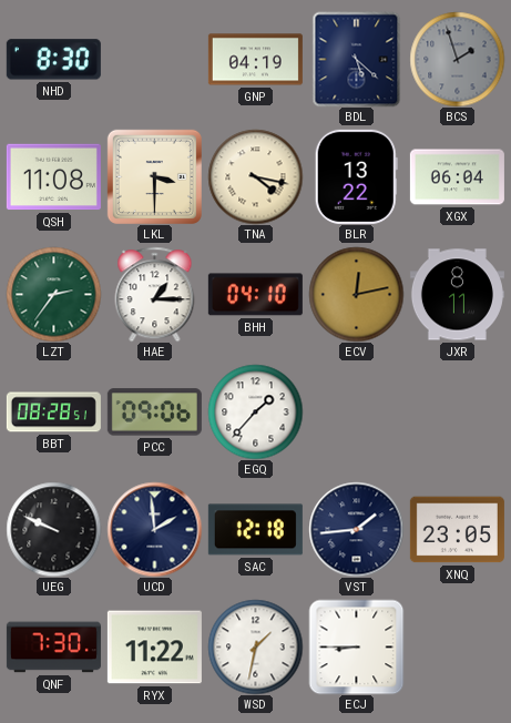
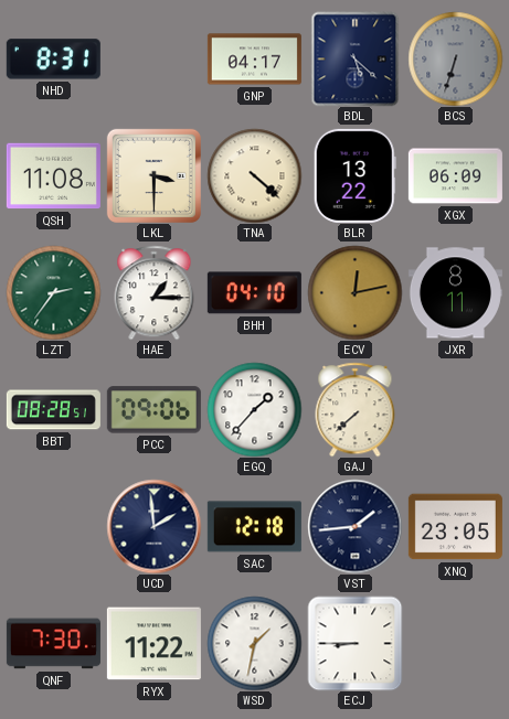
NHD: 8:30 -> 8:31
GNP: 04:19 -> 04:17
BCS: 1:57 -> 6:33
TNA: 4:17 -> 4:22
XGX: 06:04 -> 06:09
GAJ: none -> 7:38
UEG: 9:49 -> none
